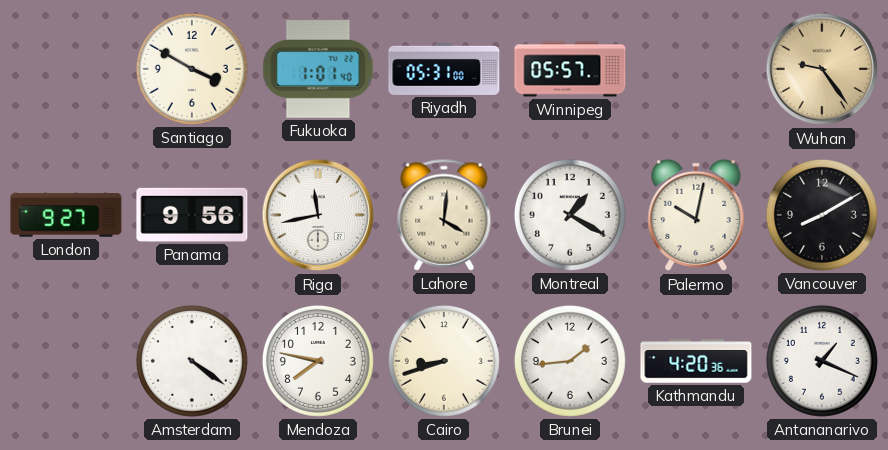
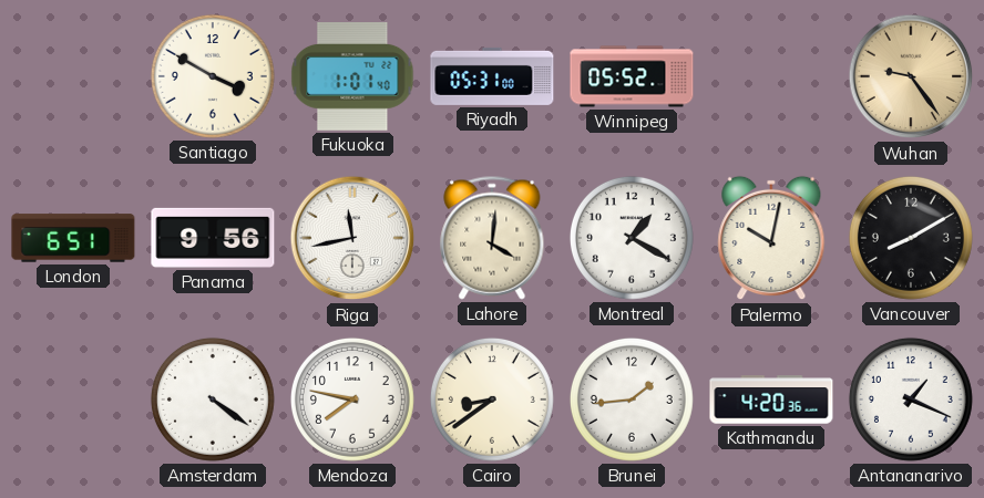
Winnipeg: 05:57 -> 05:52
London: 9:27 -> 6:51
Cairo: 8:42 -> 8:39
